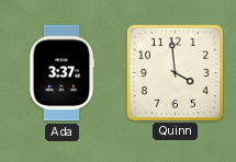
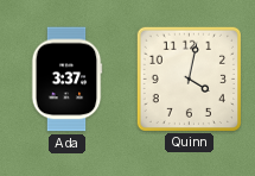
Quinn: 3:59 -> 4:02
